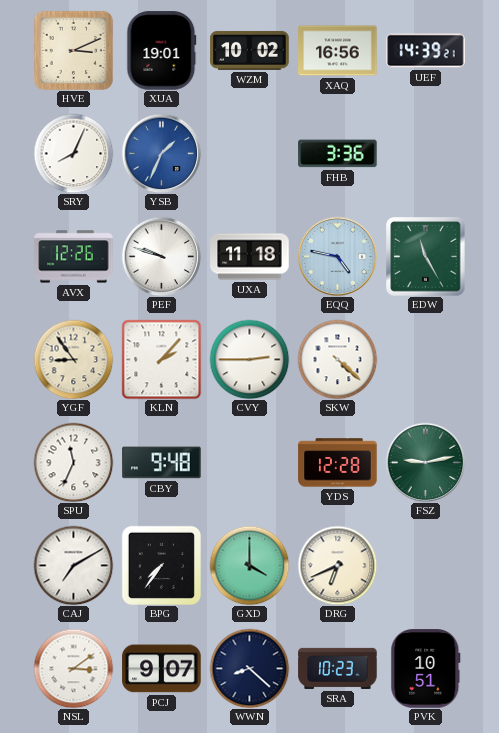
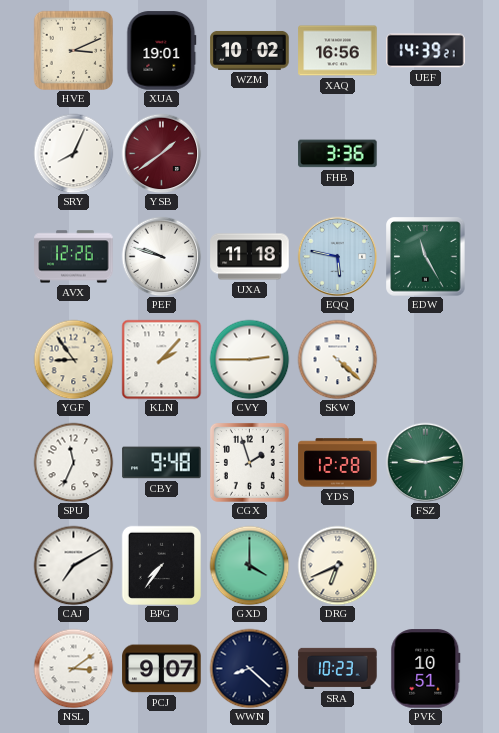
YSB: 1:34 -> 1:39
YSB dial: blue -> burgundy
EQQ: 4:47 -> 5:47
CGX: none -> 1:57
